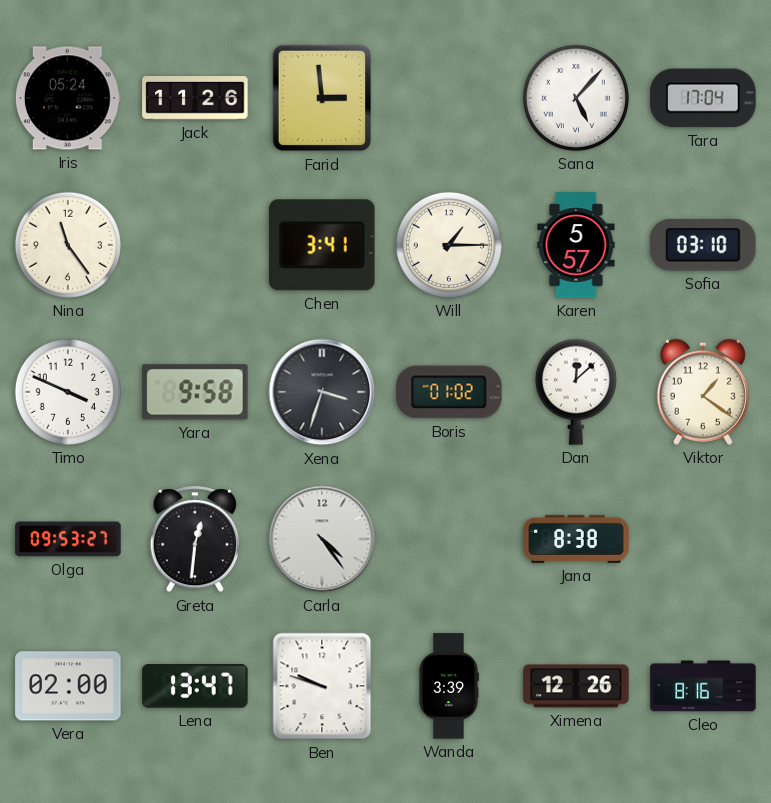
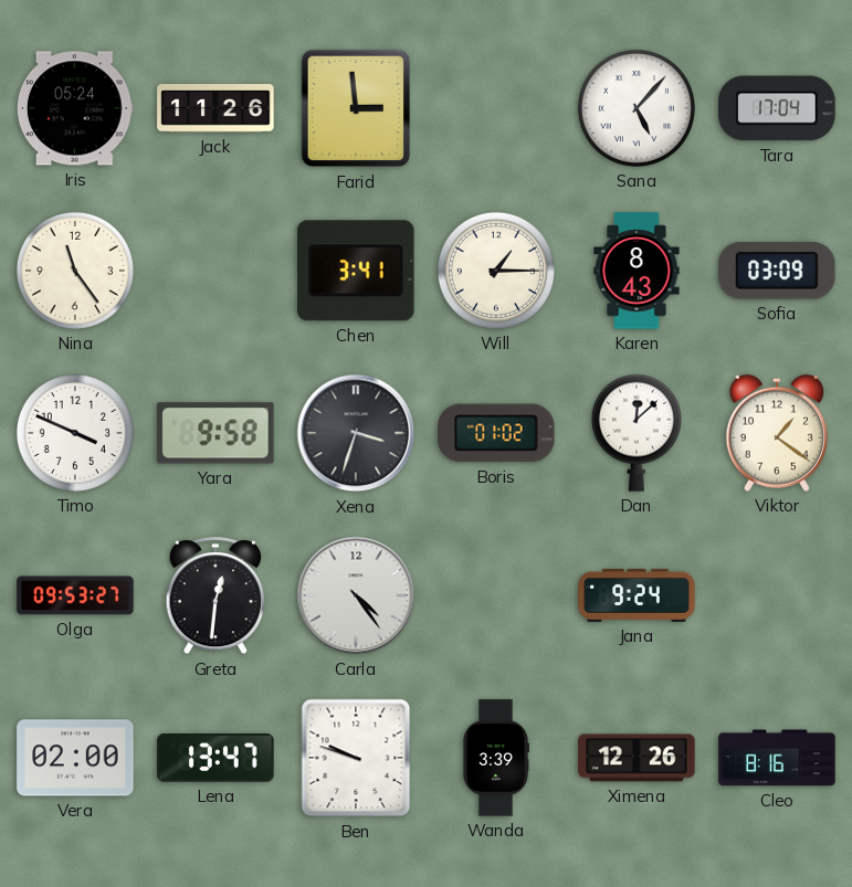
Karen: 5:57 -> 8:43
Sofia: 03:10 -> 03:09
Jana: 8:38 -> 9:24
